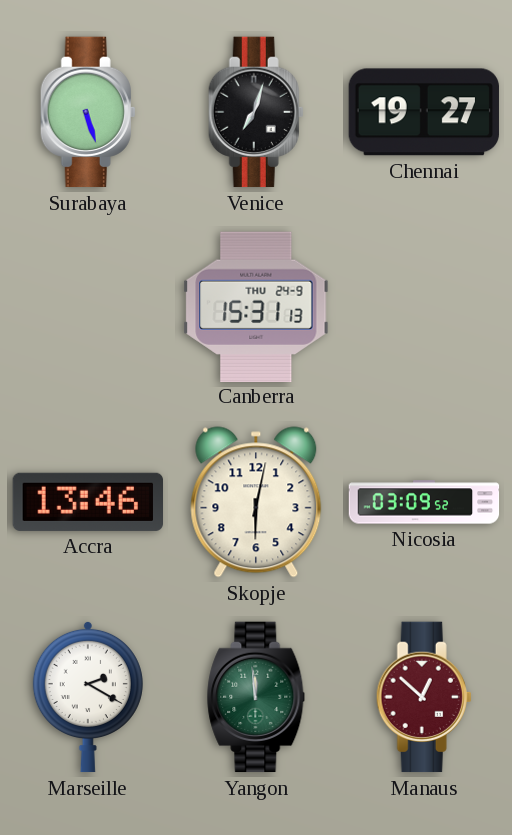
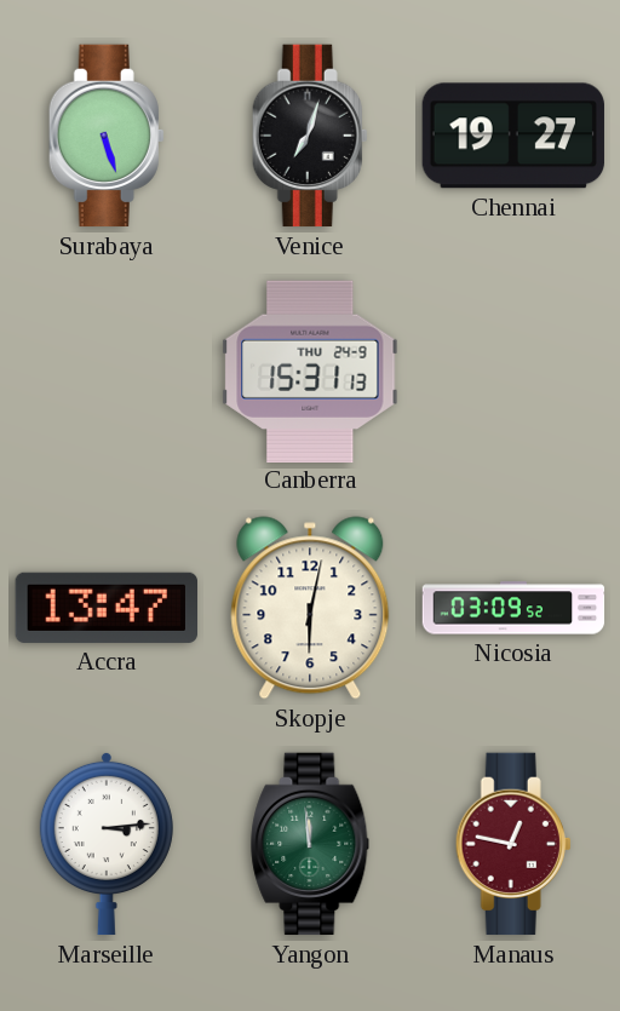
Accra: 13:46 -> 13:47
Marseille: 2:20 -> 3:14
Manaus: 12:52 -> 12:47
